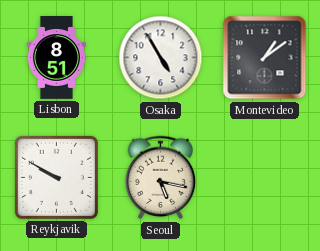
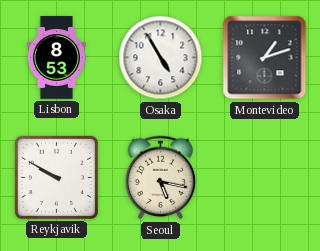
Lisbon: 8:51 -> 8:53
Montevideo: 1:09 -> 1:12
